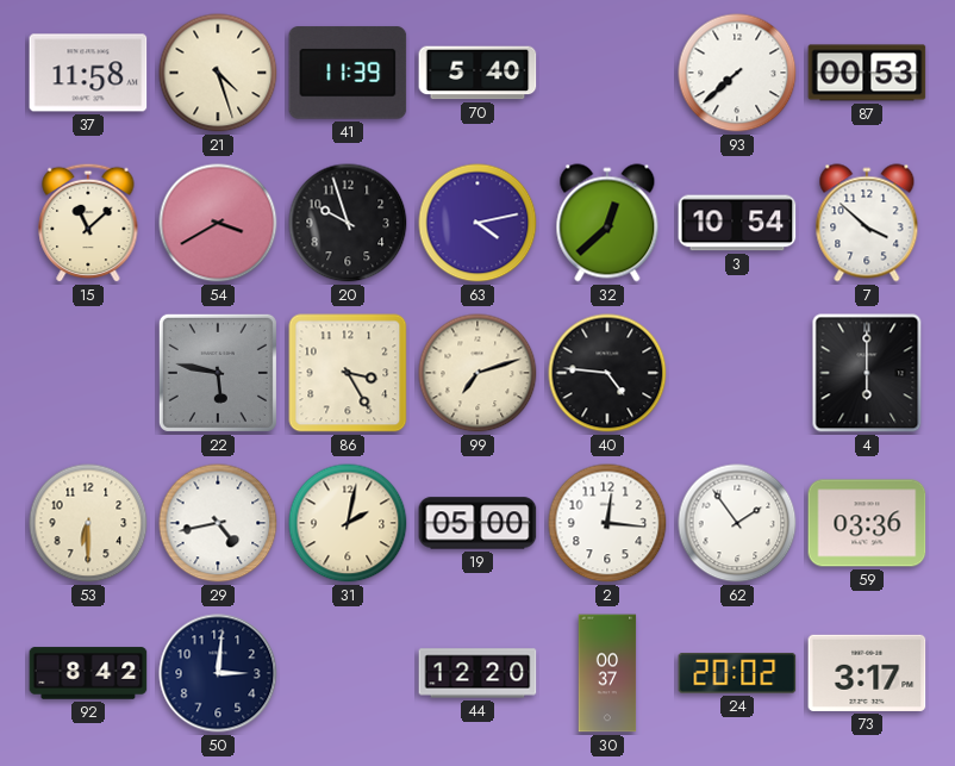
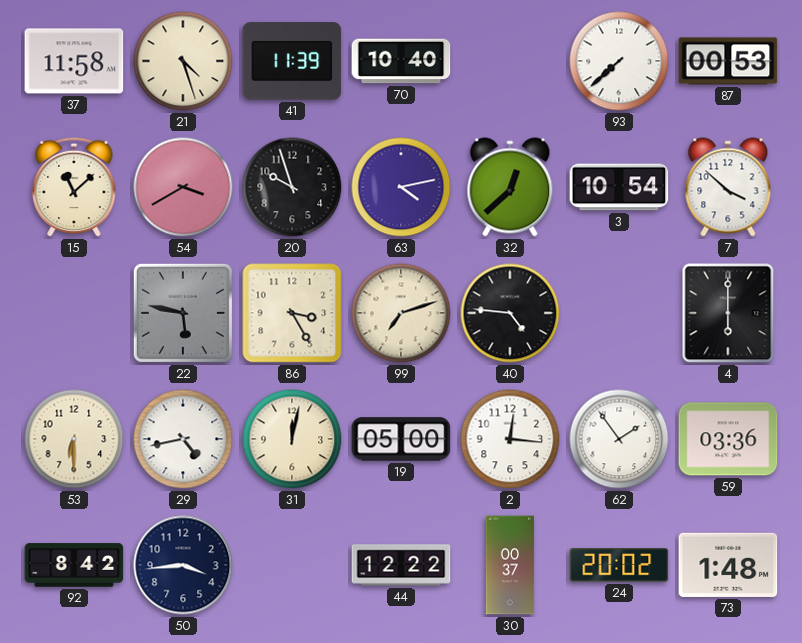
70: 5:40 -> 10:40
31: 2:02 -> 12:02
50: 3:01 -> 3:44
44: 12:20 -> 12:22
73: 3:17 -> 1:48
